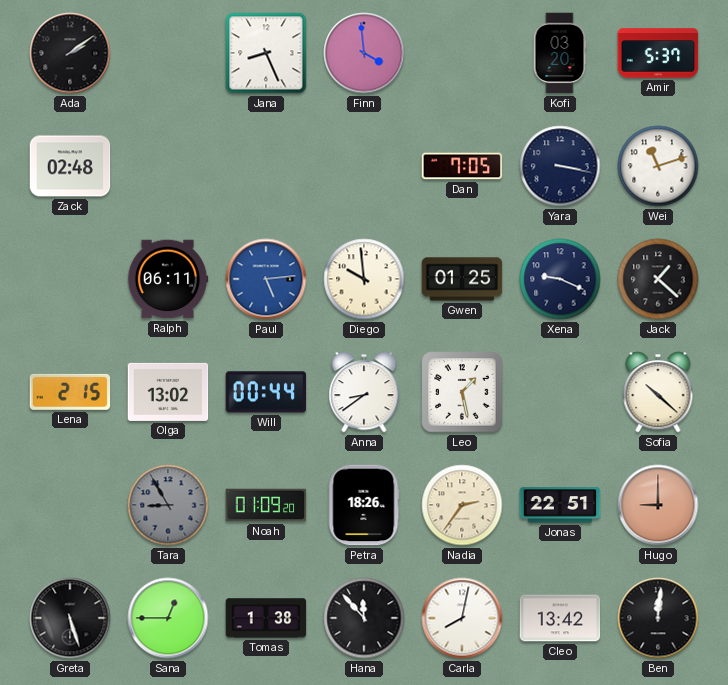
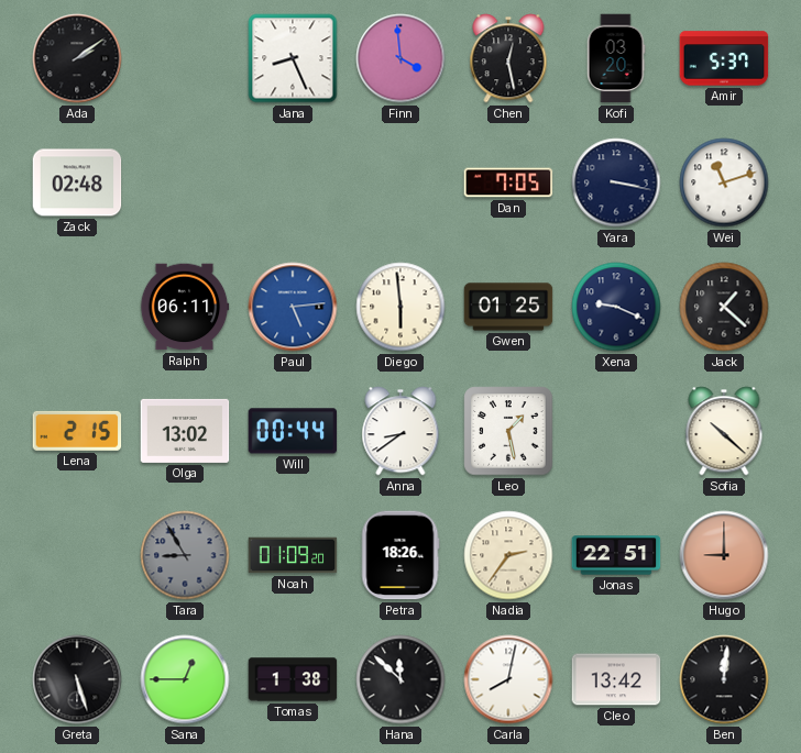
Chen: none -> 12:28
Diego: 9:59 -> 5:59
Hana: 11:53 -> 11:52
